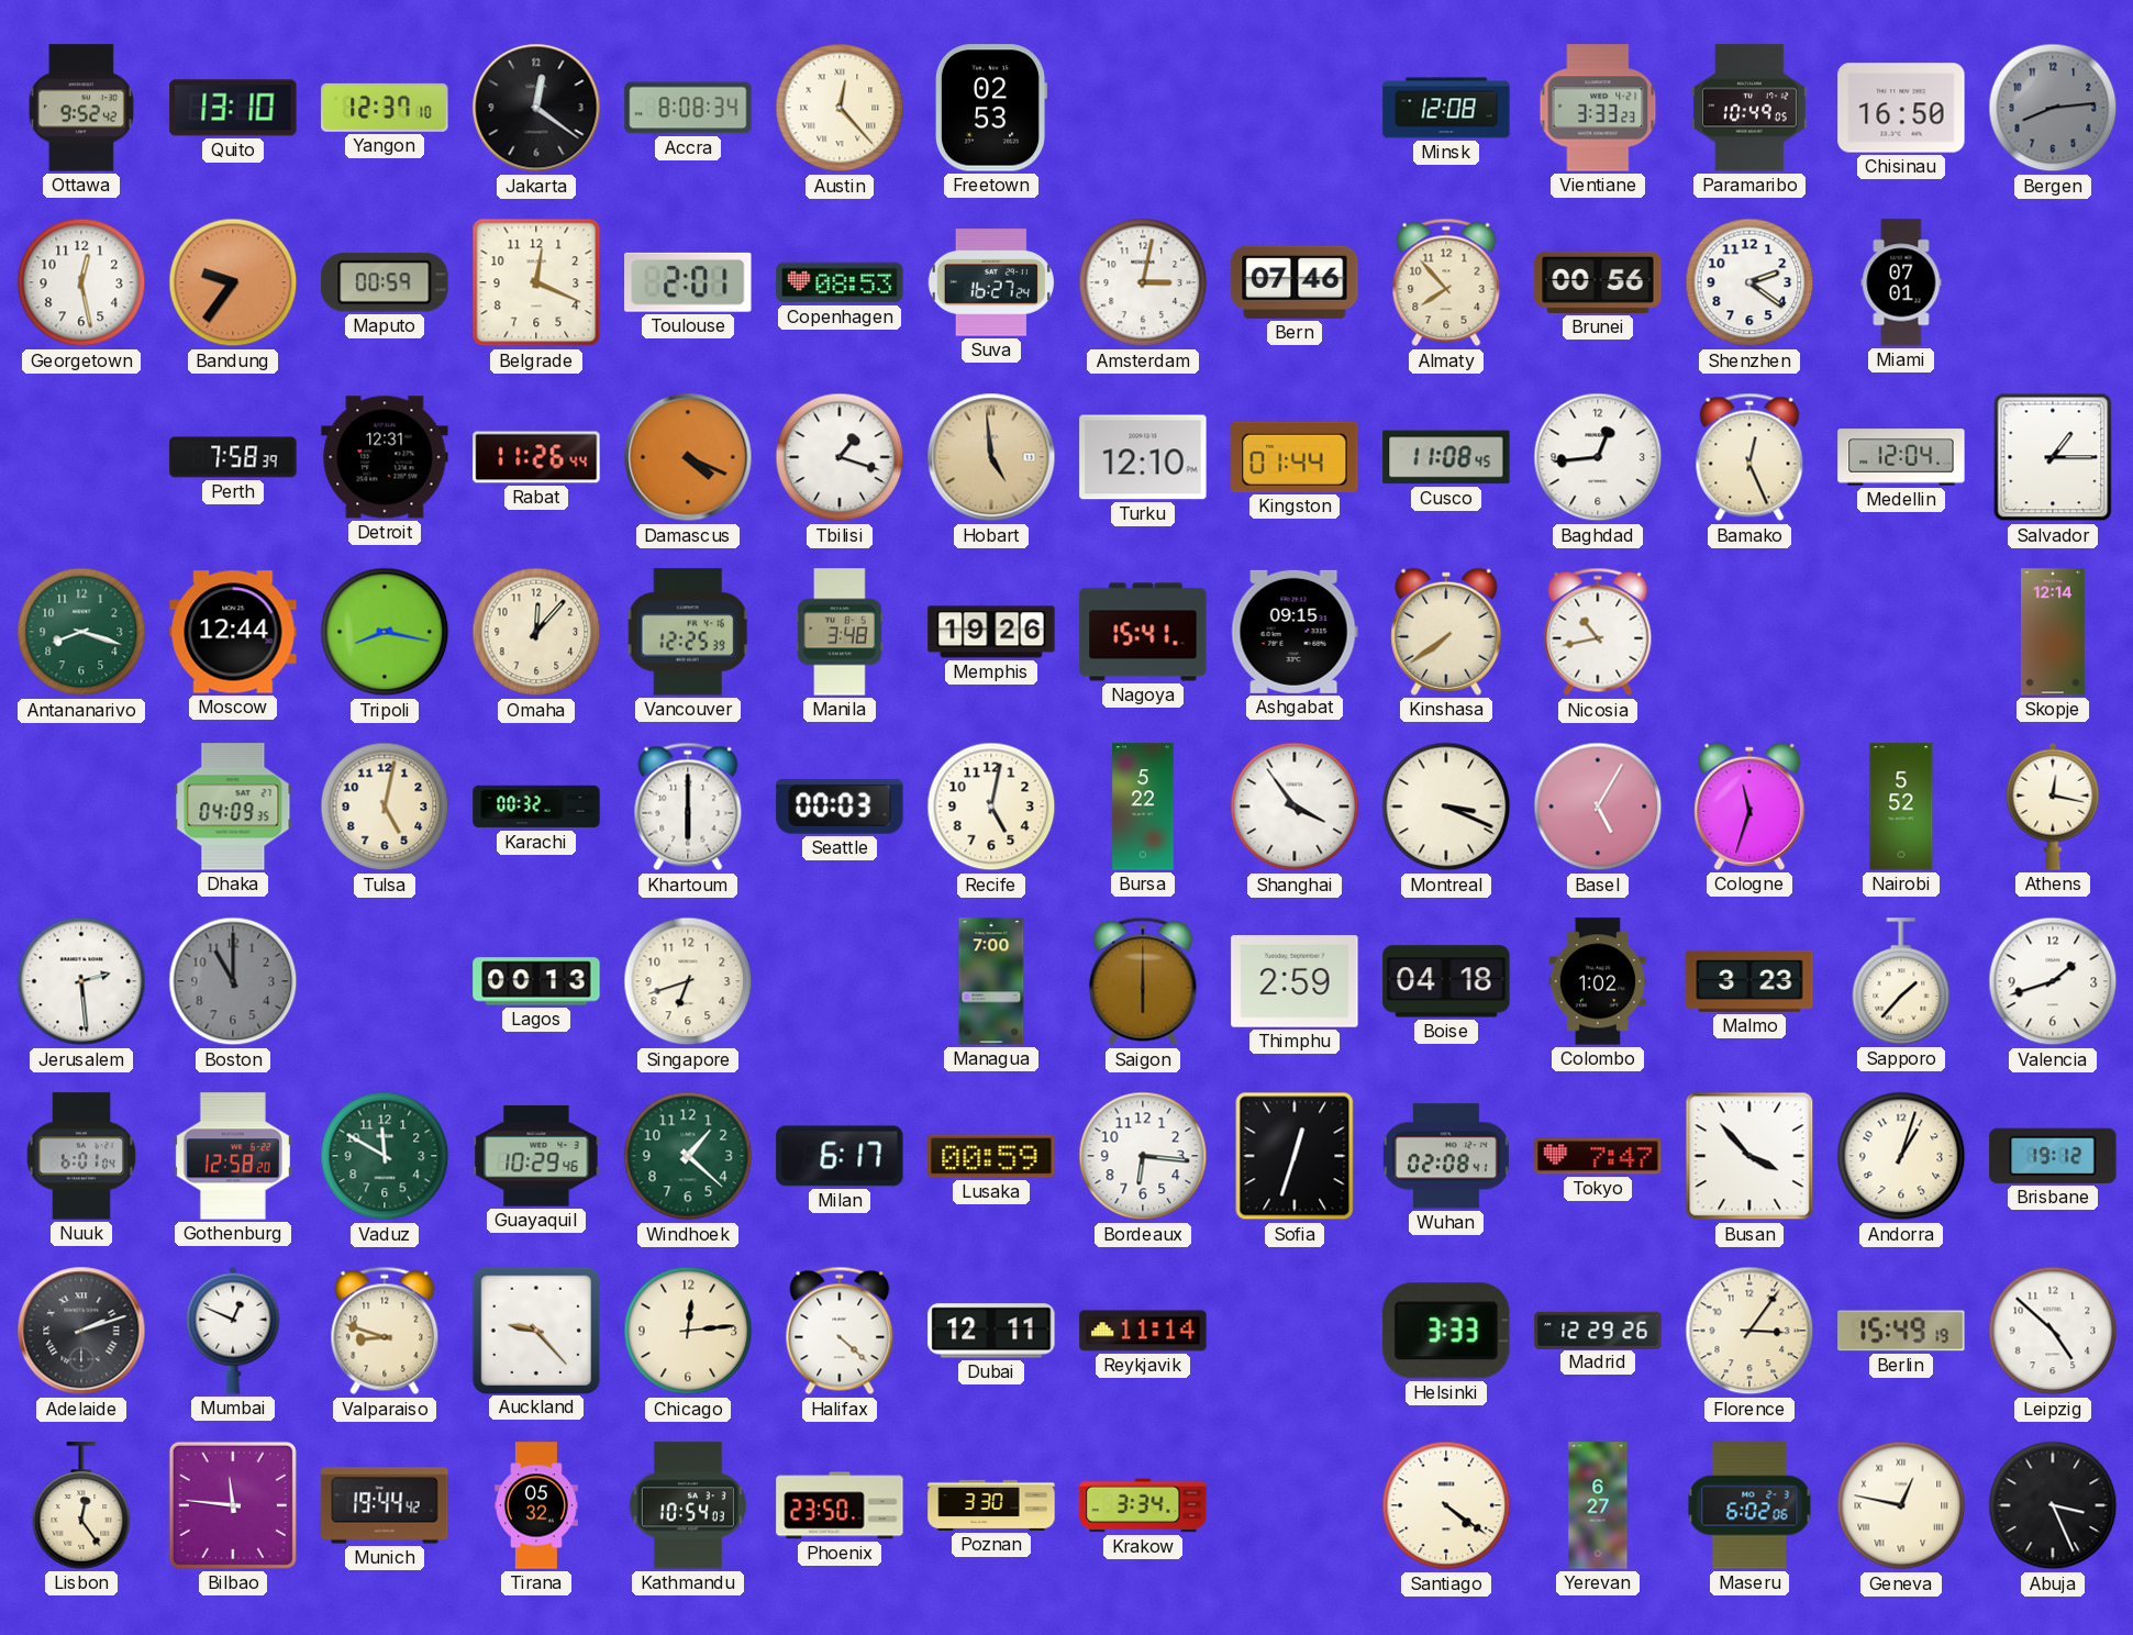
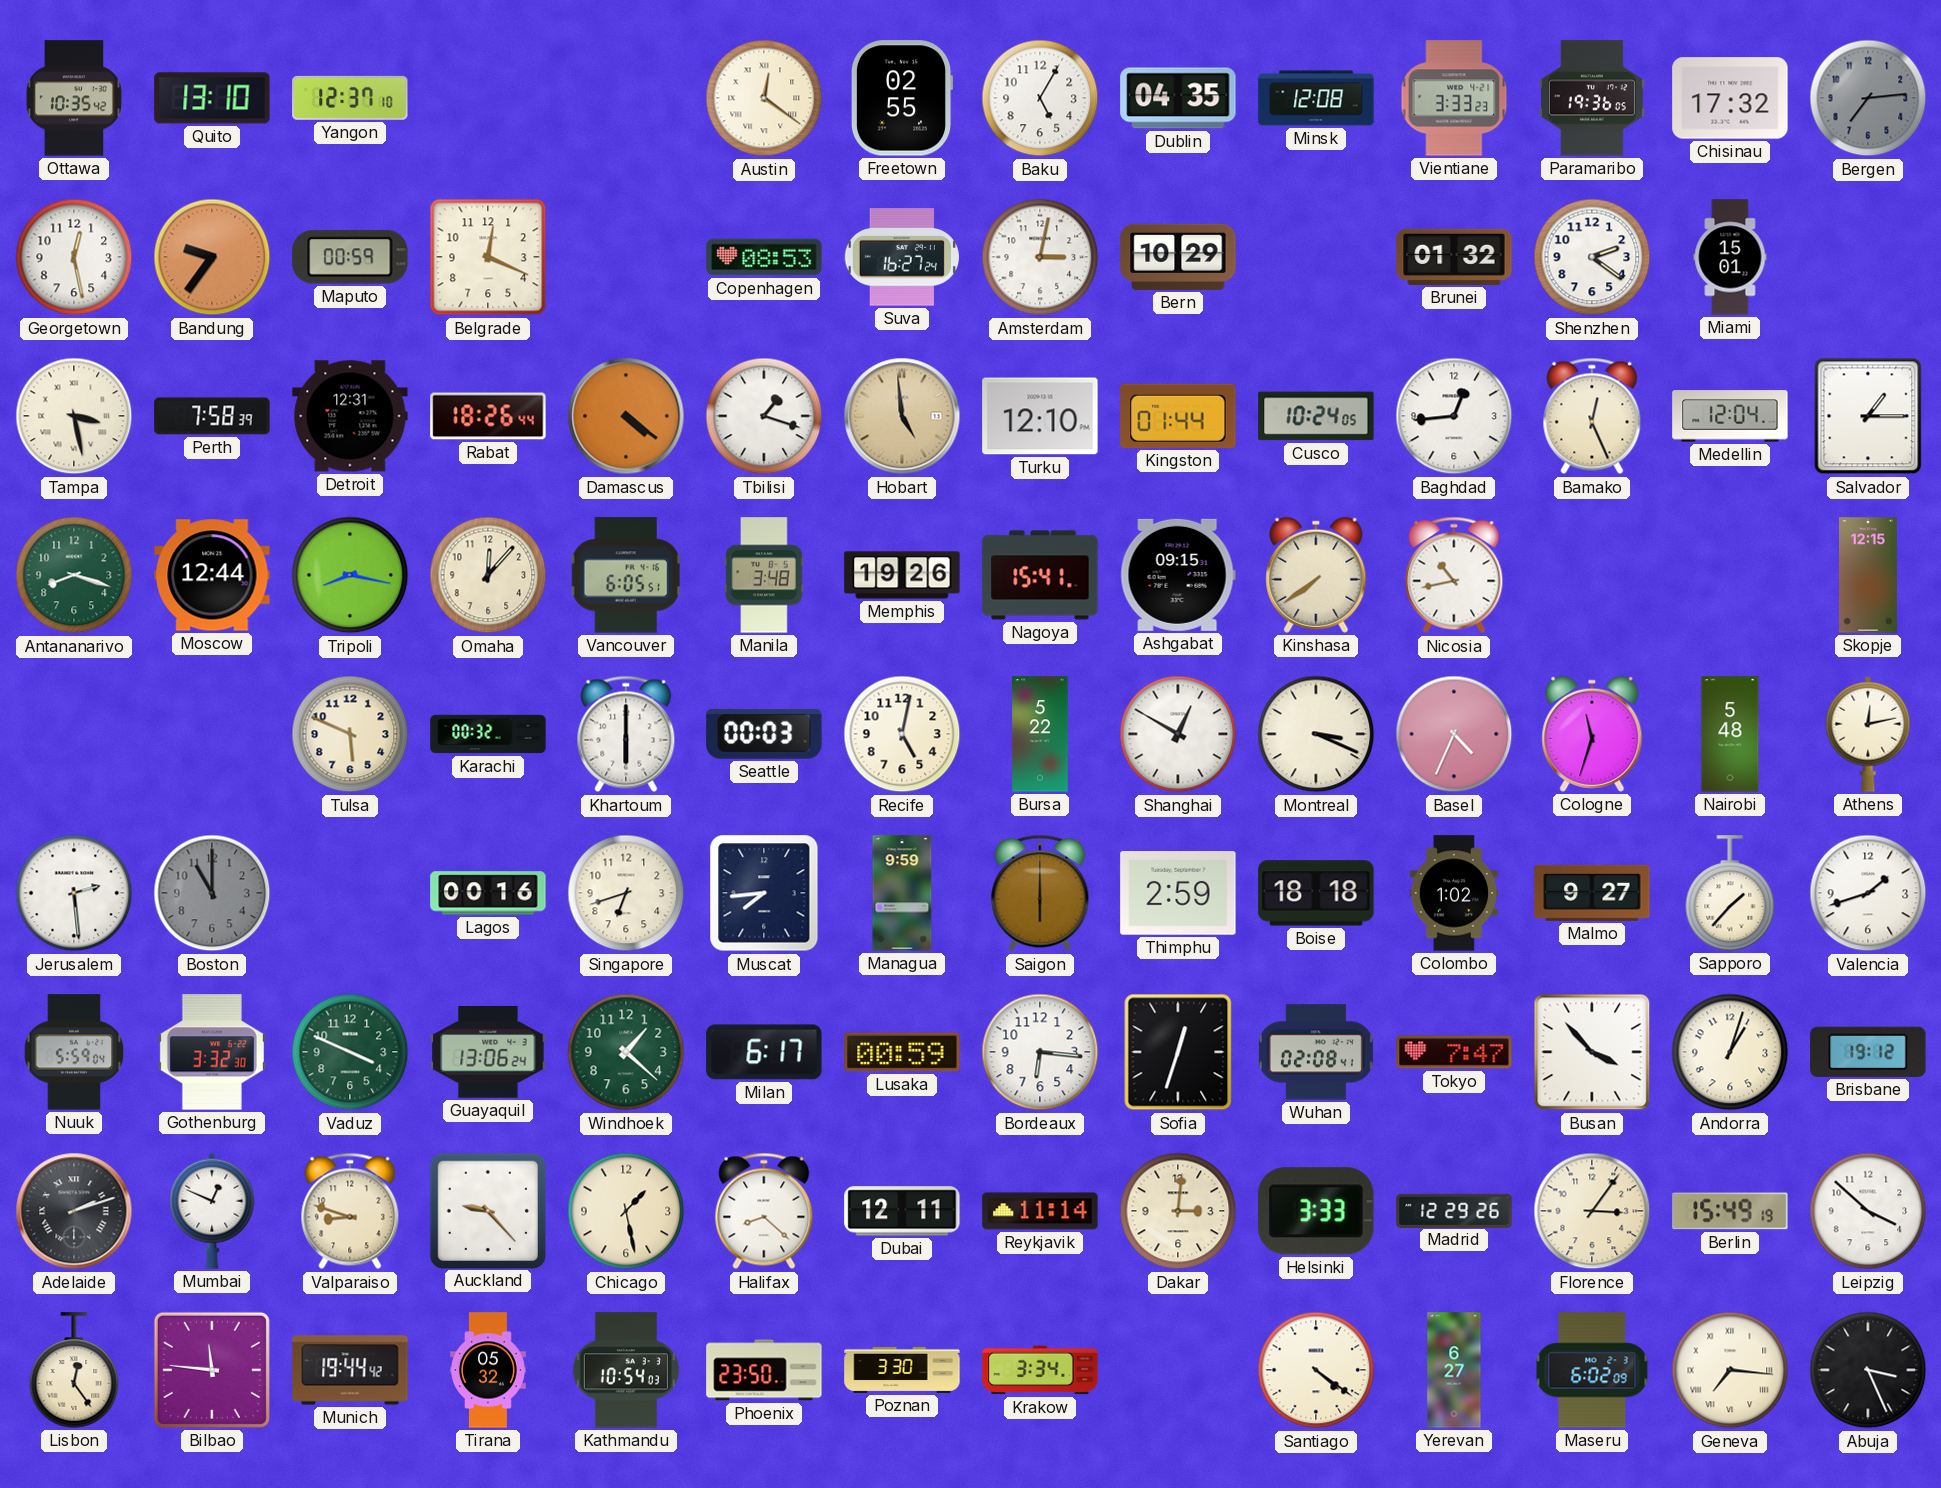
Ottawa: 9:52 -> 10:35
Jakarta: 12:21 -> none
Accra: 8:08 -> none
Austin: 12:23 -> 12:21
Freetown: 02:53 -> 02:55
Baku: none -> 5:05
Dublin: none -> 04:35
Paramaribo: 10:49 -> 19:36
Chisinau: 16:50 -> 17:32
Bergen: 8:14 -> 7:14
Toulouse: 2:01 -> none
Bern: 07:46 -> 10:29
Almaty: 7:53 -> none
Brunei: 00:56 -> 01:32
Miami: 07:01 -> 15:01
Tampa: none -> 3:28
Rabat: 11:26 -> 18:26
Damascus: 4:19 -> 4:21
Cusco: 11:08 -> 10:24
Vancouver: 12:25 -> 6:05
Skopje: 12:14 -> 12:15
Dhaka: 04:09 -> none
Tulsa: 5:02 -> 5:49
Shanghai: 3:54 -> 12:50
Basel: 5:05 -> 4:34
Nairobi: 5:52 -> 5:48
Athens: 12:17 -> 12:13
Lagos: 00:13 -> 00:16
Muscat: none -> 7:44
Managua: 7:00 -> 9:59
Boise: 04:18 -> 18:18
Malmo: 3:23 -> 9:27
Nuuk: 6:01 -> 5:59
Gothenburg: 12:58 -> 3:32
Vaduz: 11:50 -> 3:49
Guayaquil: 10:29 -> 13:06
Chicago: 12:14 -> 1:28
Halifax: 4:22 -> 8:22
Dakar: none -> 3:01
Leipzig: 4:52 -> 3:52
Maseru: 6:02:06 -> 6:02:09
Geneva: 12:47 -> 7:16
